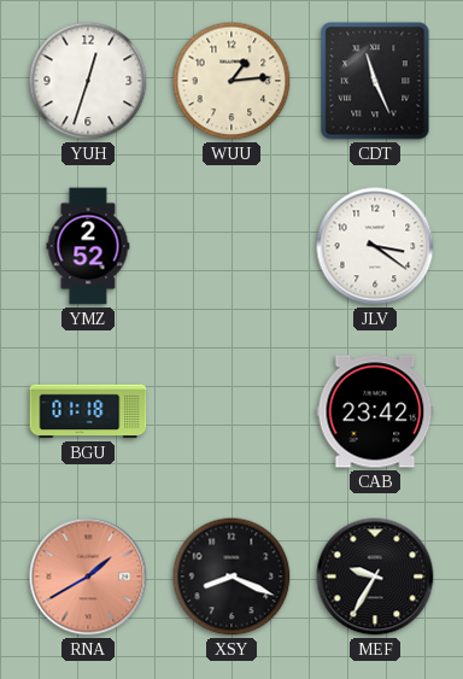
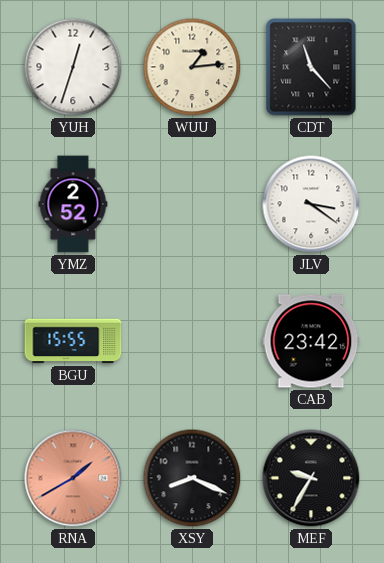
CDT: 11:26 -> 11:23
BGU: 01:18 -> 15:55
